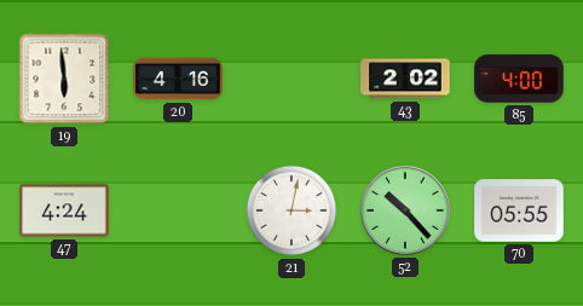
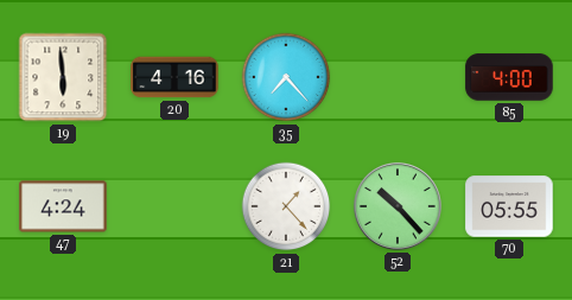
35: none -> 7:23
43: 2:02 -> none
21: 3:02 -> 1:23
